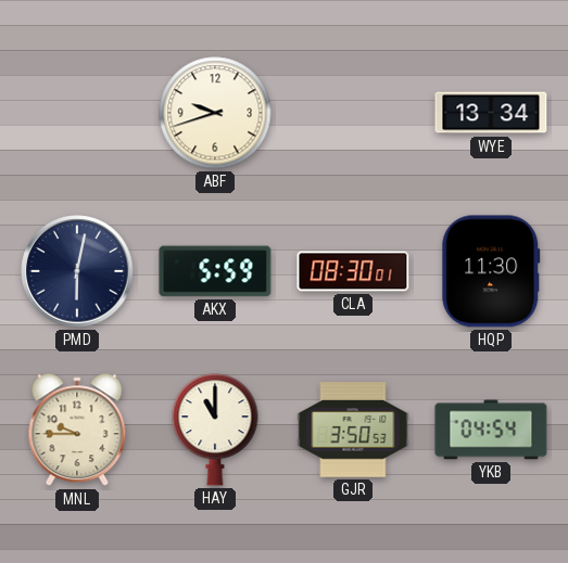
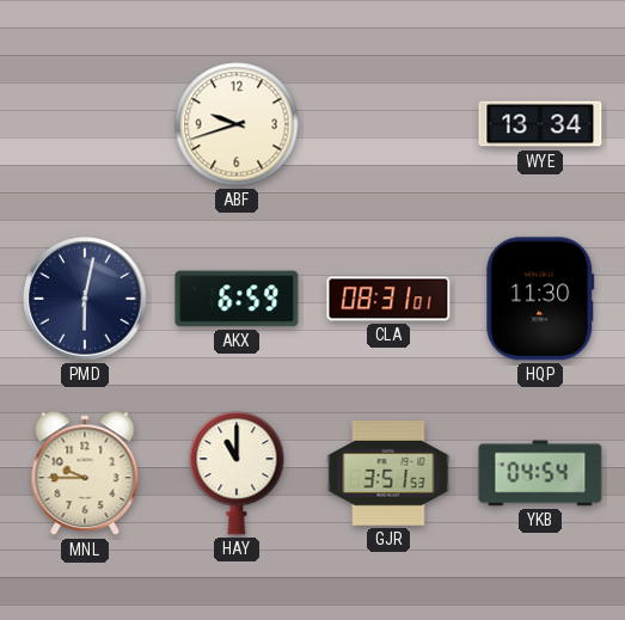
AKX: 5:59 -> 6:59
CLA: 08:30 -> 08:31
GJR: 3:50 -> 3:51
